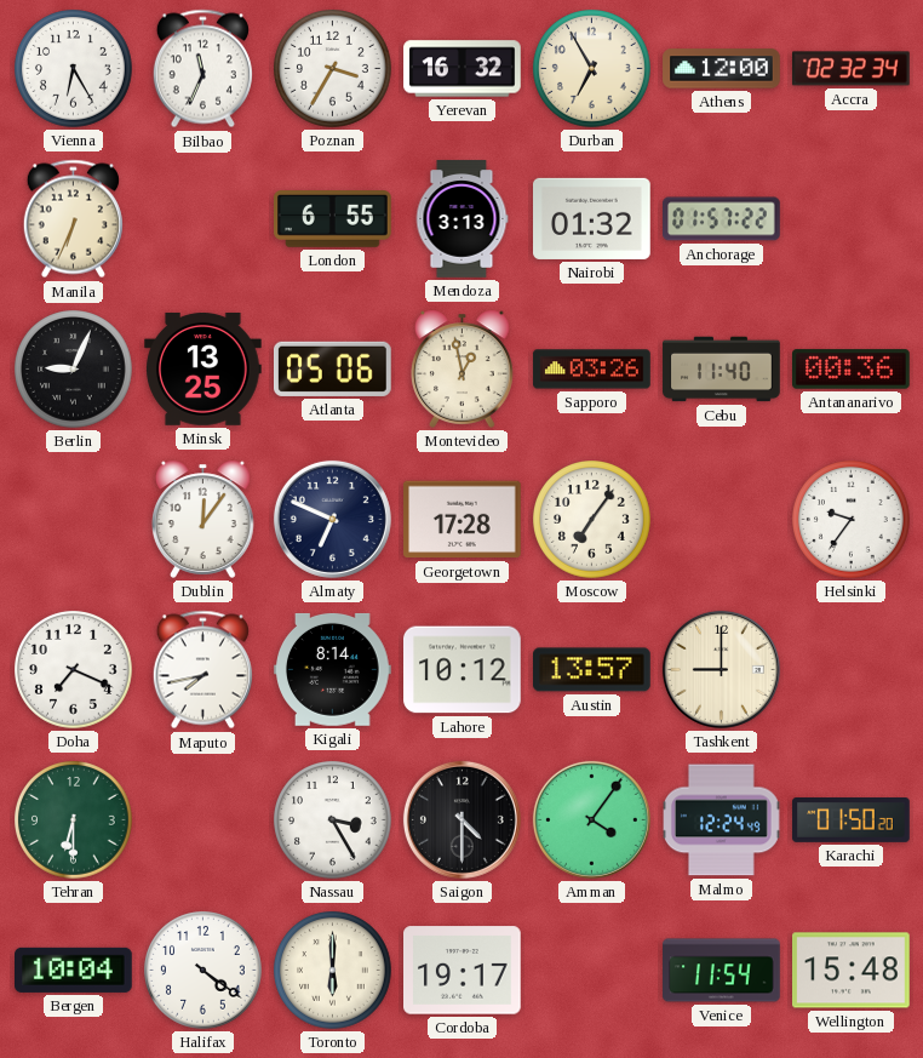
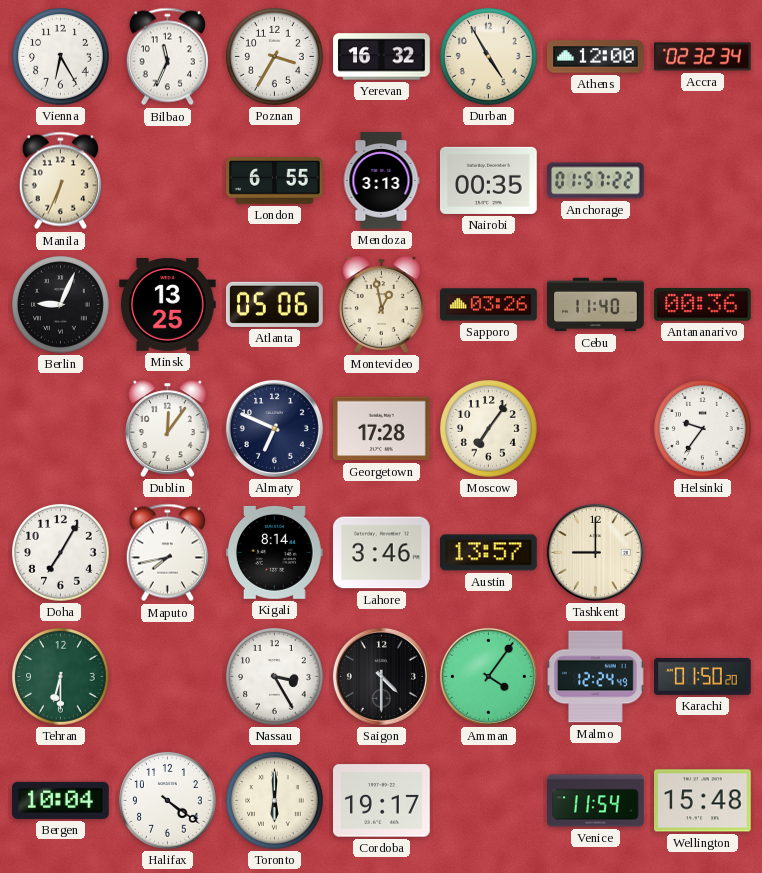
Durban: 6:55 -> 4:55
Nairobi: 01:32 -> 00:35
Doha: 7:19 -> 7:05
Lahore: 10:12 -> 3:46
